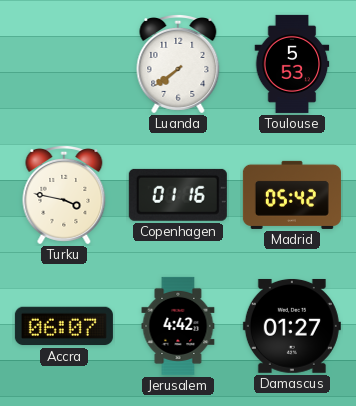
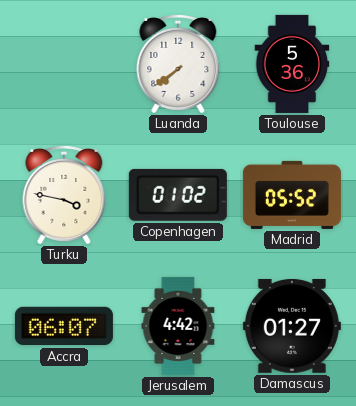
Toulouse: 5:53 -> 5:36
Copenhagen: 01:16 -> 01:02
Madrid: 05:42 -> 05:52
